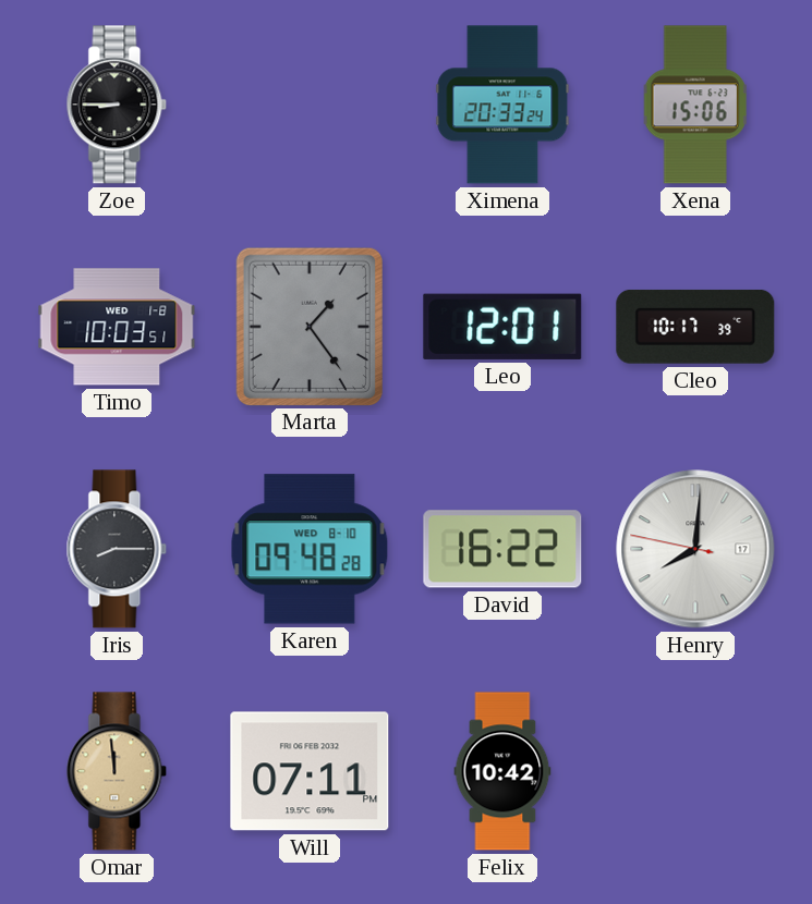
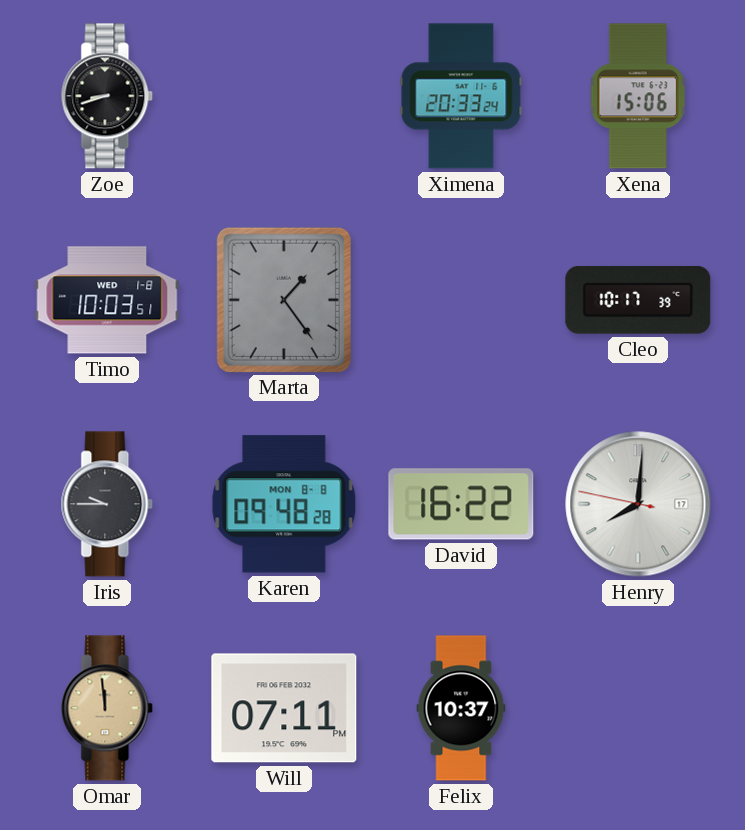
Zoe: 8:45 -> 8:42
Leo: 12:01 -> none
Iris: 8:15 -> 9:45
Karen date: WED 8-10 -> MON 8-8
Felix: 10:42 -> 10:37
